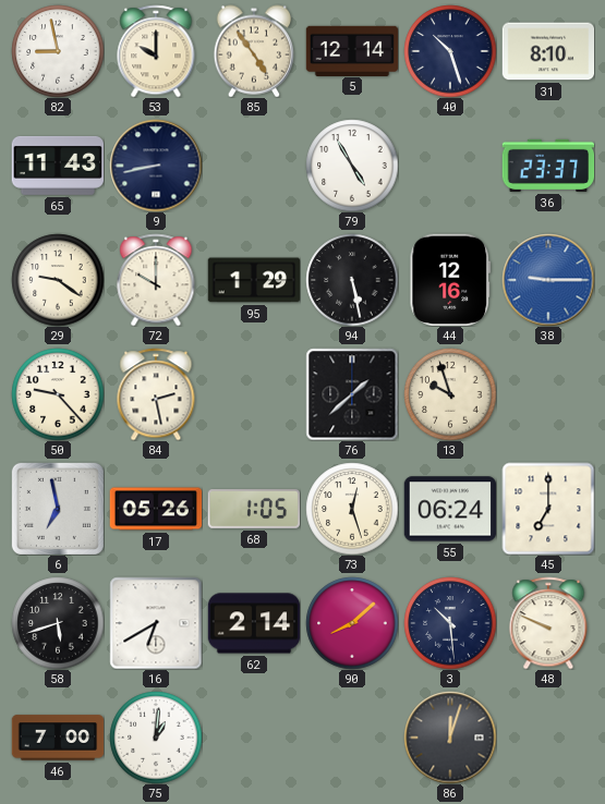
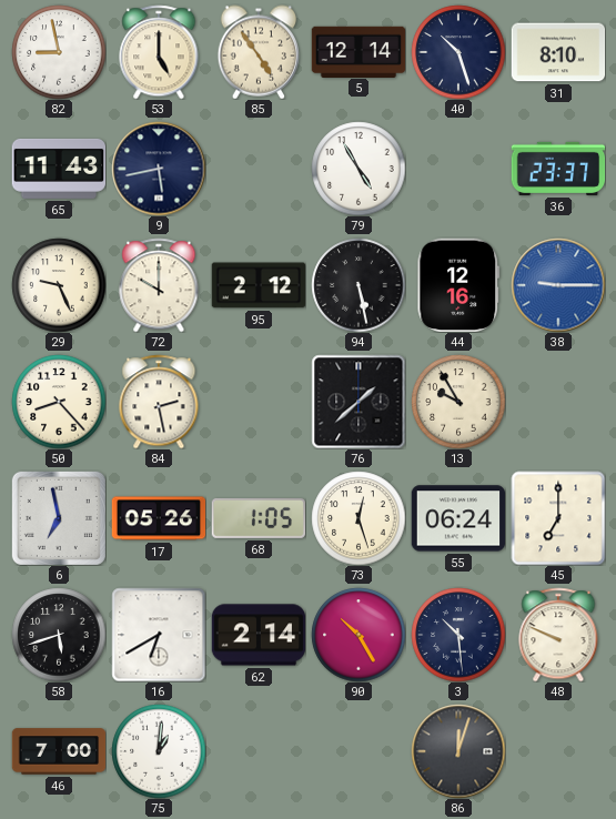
53: 10:00 -> 5:00
9: 8:43 -> 5:43
29: 9:21 -> 9:26
95: 1:29 -> 2:12
50: 9:23 -> 8:23
13: 9:57 -> 9:55
90: 8:08 -> 10:25
